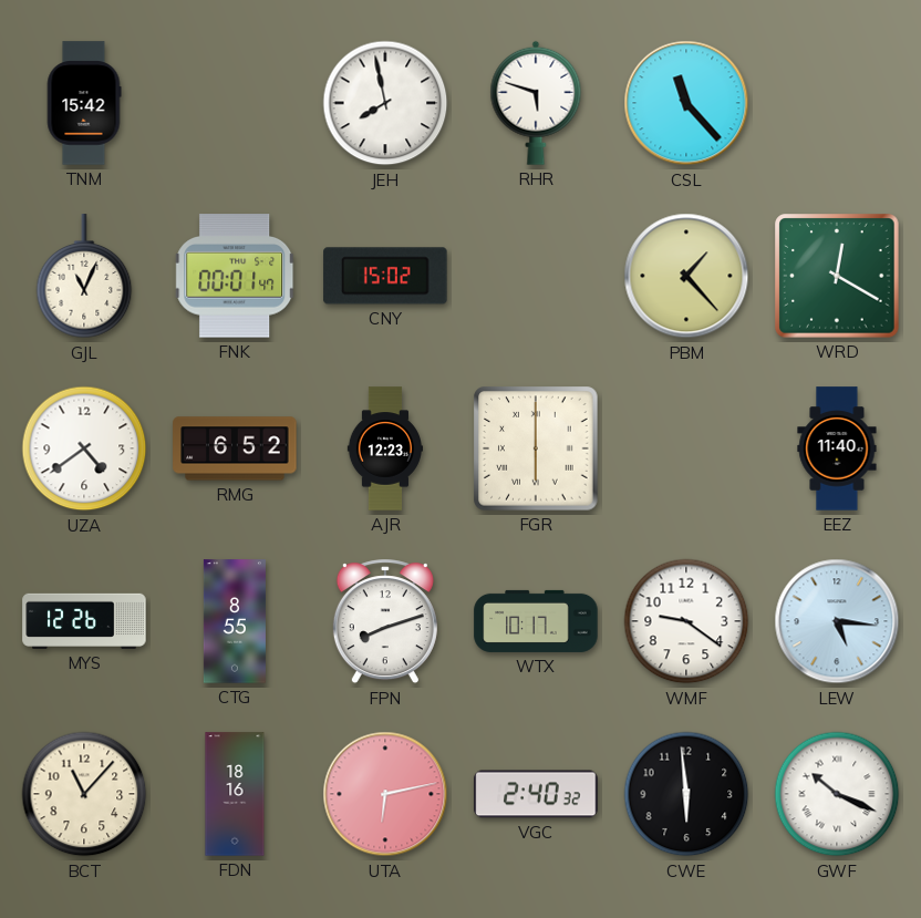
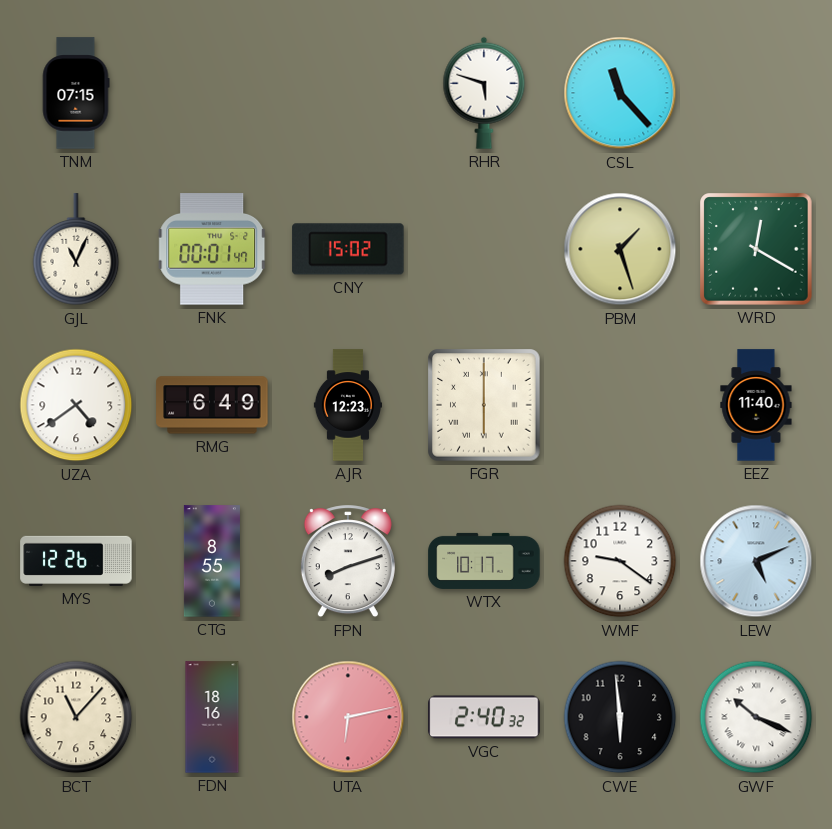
TNM: 15:42 -> 07:15
JEH: 7:58 -> none
PBM: 1:23 -> 1:27
RMG: 6:52 -> 6:49
LEW: 5:16 -> 5:11
